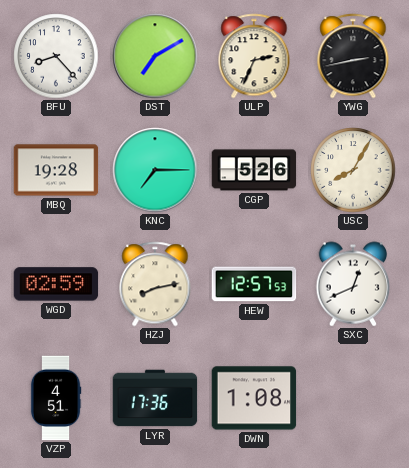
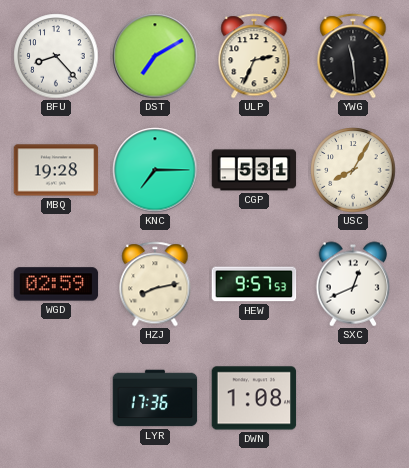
YWG: 2:43 -> 11:29
CGP: 5:26 -> 5:31
HEW: 12:57 -> 9:57
VZP: 4:51 -> none
